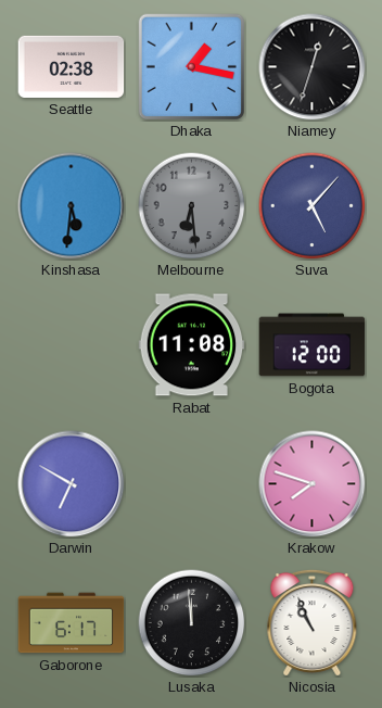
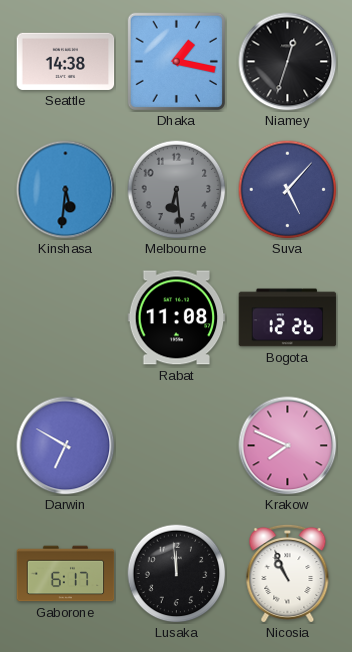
Seattle: 02:38 -> 14:38
Bogota: 12:00 -> 12:26
Krakow: 7:48 -> 7:49
